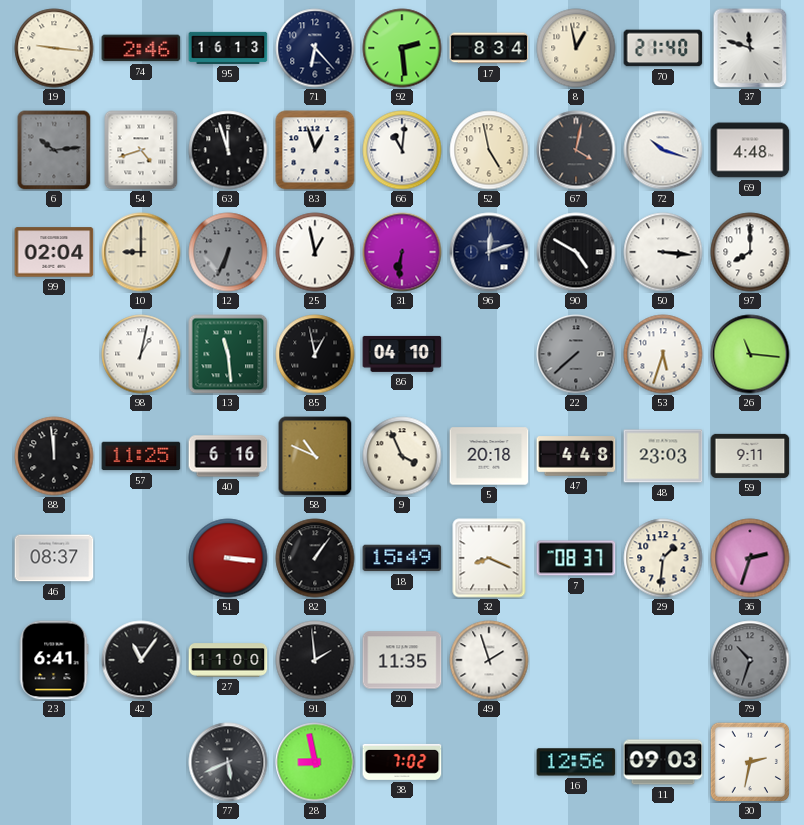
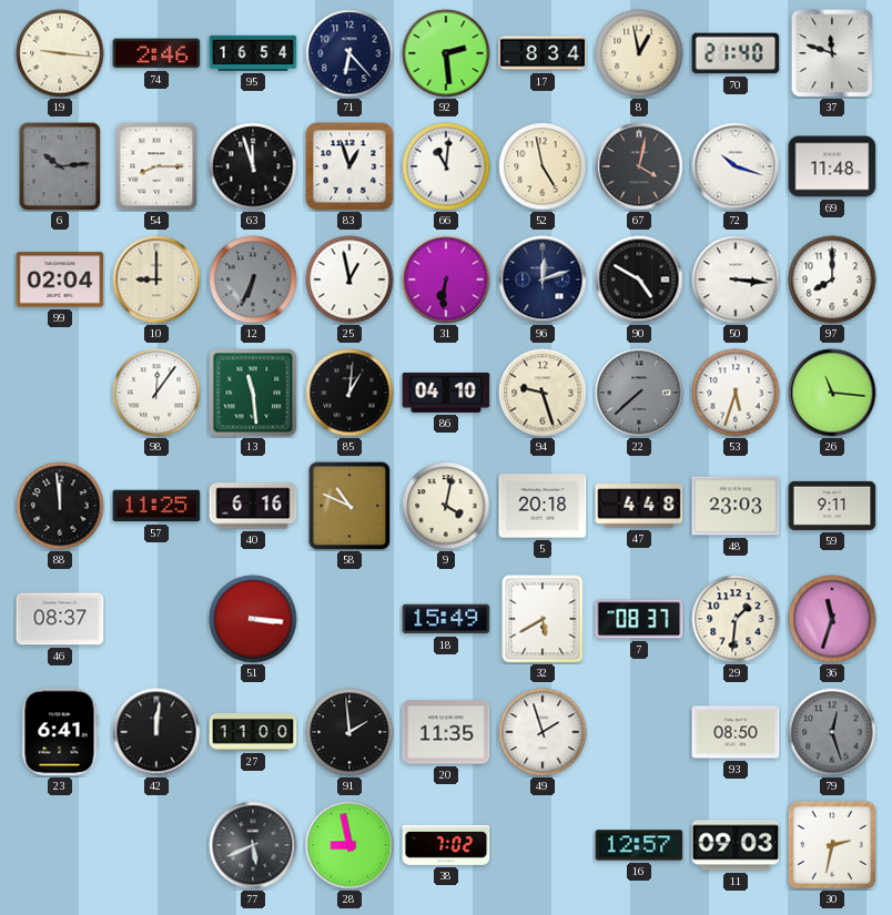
95: 16:13 -> 16:54
54: 4:42 -> 8:15
69: 4:48 -> 11:48
98: 1:02 -> 12:06
85: 12:58 -> 1:01
94: none -> 9:27
9: 3:56 -> 4:02
82: 1:06 -> none
32: 8:19 -> 5:40
36: 2:33 -> 11:33
42: 11:06 -> 12:01
93: none -> 08:50
79: 10:33 -> 12:27
16: 12:56 -> 12:57
